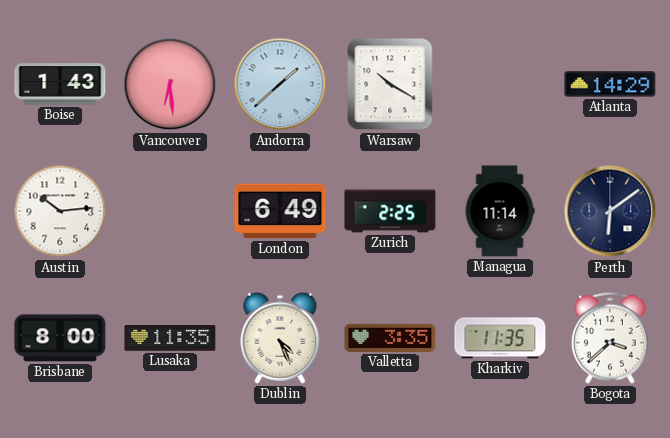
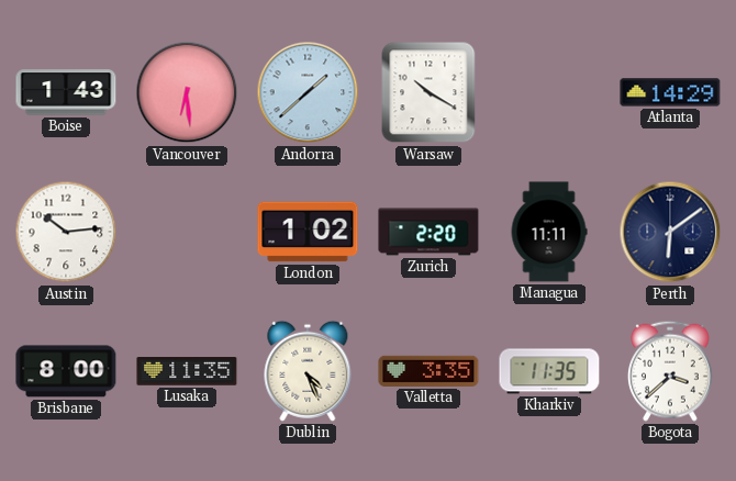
London: 6:49 -> 1:02
Zurich: 2:25 -> 2:20
Managua: 11:14 -> 11:11
